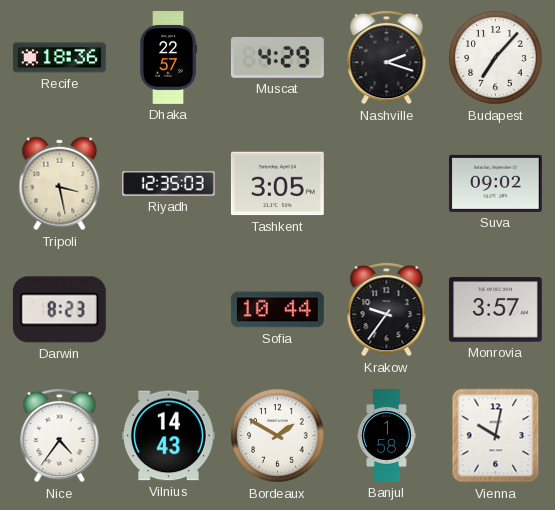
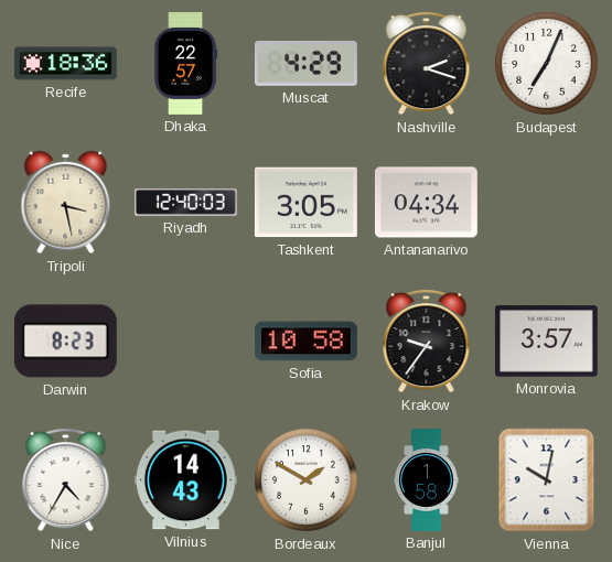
Budapest: 7:07 -> 7:04
Riyadh: 12:35 -> 12:40
Antananarivo: none -> 04:34
Suva: 09:02 -> none
Sofia: 10:44 -> 10:58
Nice: 4:36 -> 4:35
